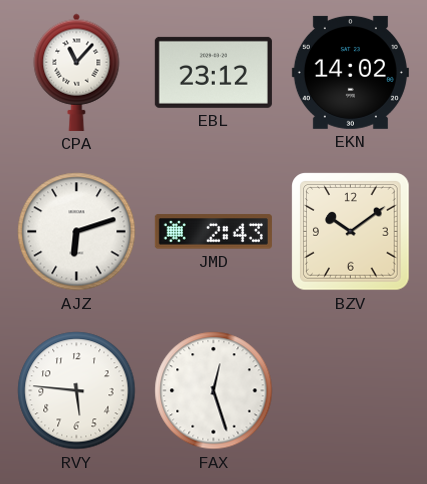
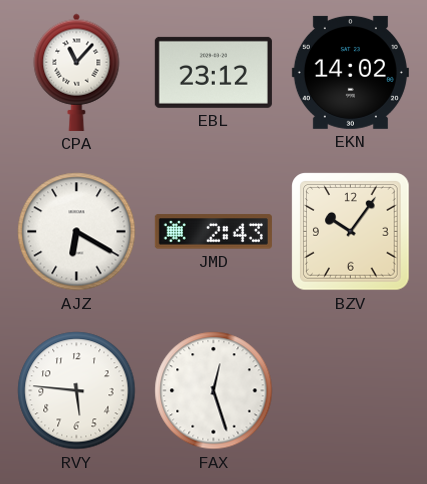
AJZ: 6:12 -> 6:20
BZV: 10:09 -> 10:06
